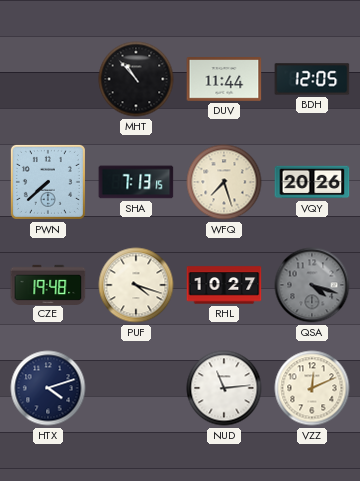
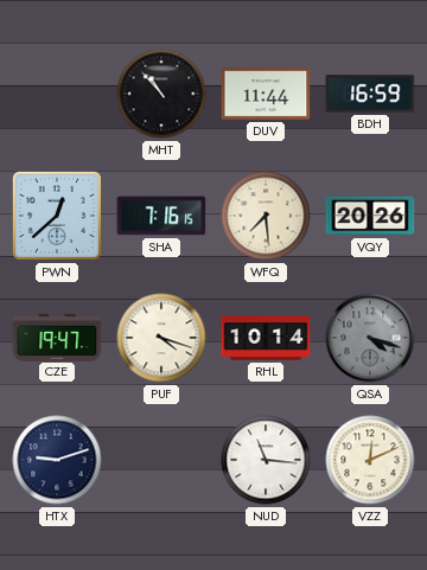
BDH: 12:05 -> 16:59
PWN: 7:38 -> 12:38
SHA: 7:13 -> 7:16
WFQ: 7:27 -> 7:29
CZE: 19:48 -> 19:47
RHL: 10:27 -> 10:14
HTX: 4:12 -> 9:12
NUD: 11:14 -> 11:16
